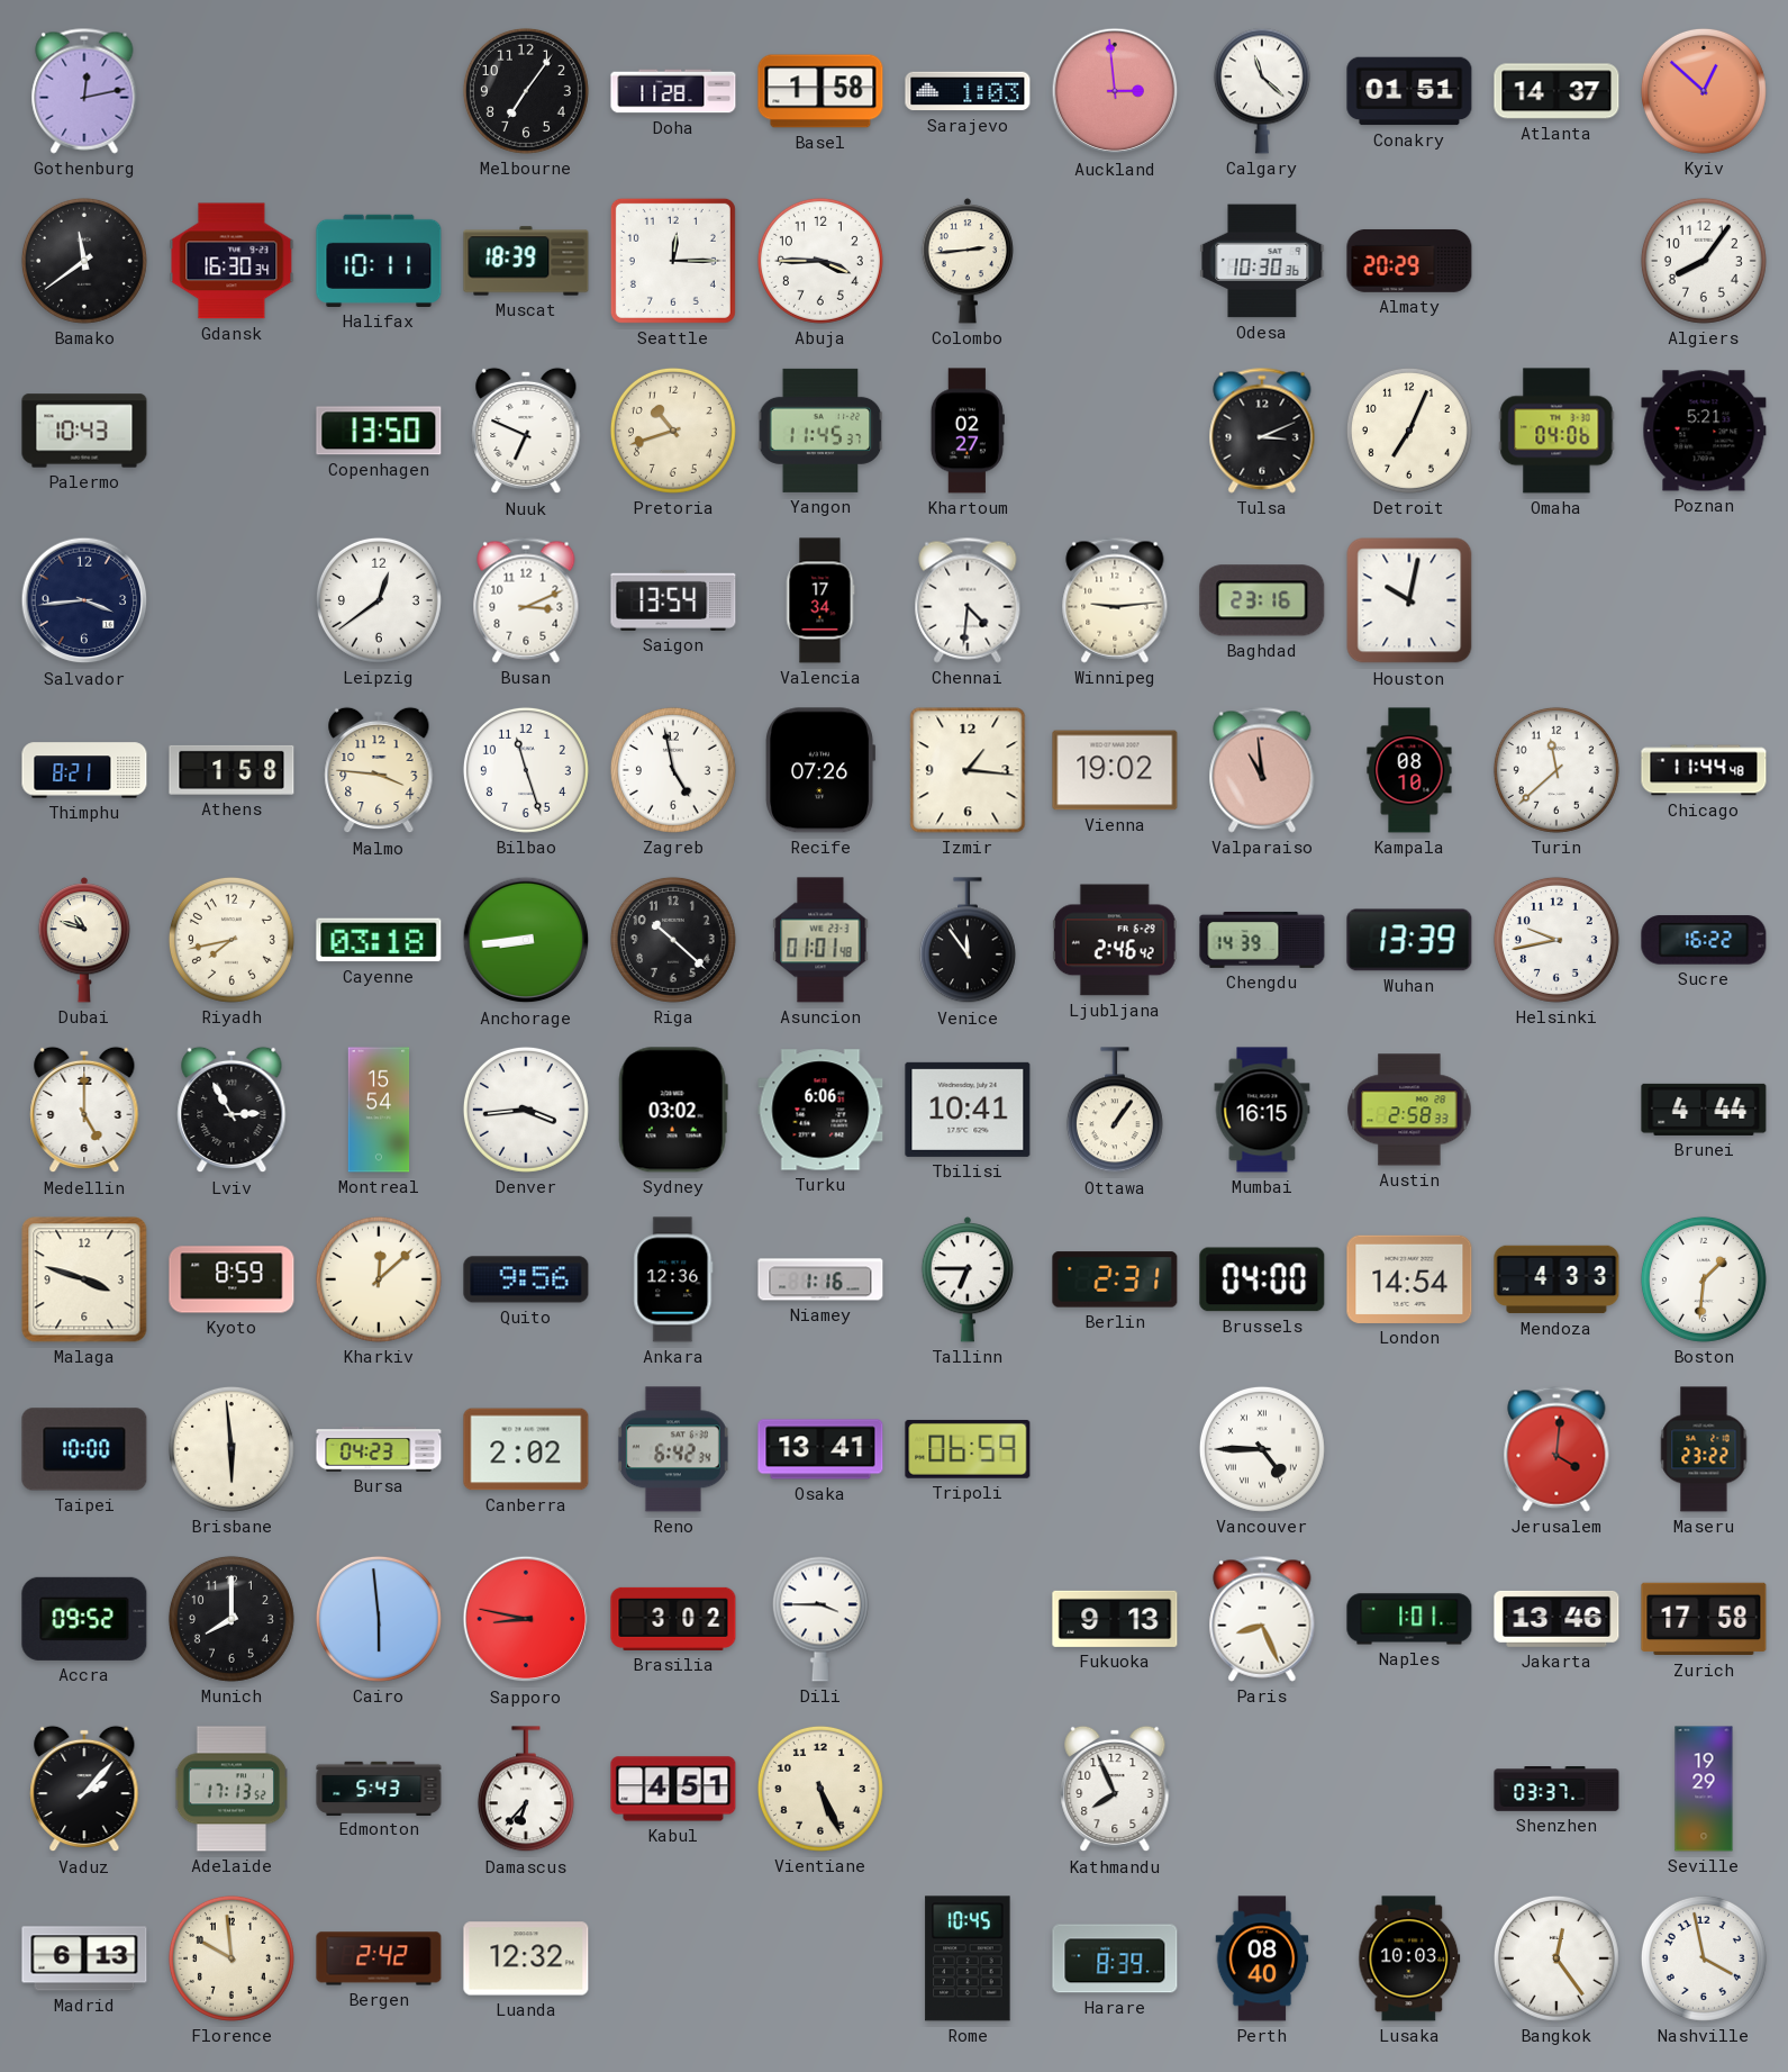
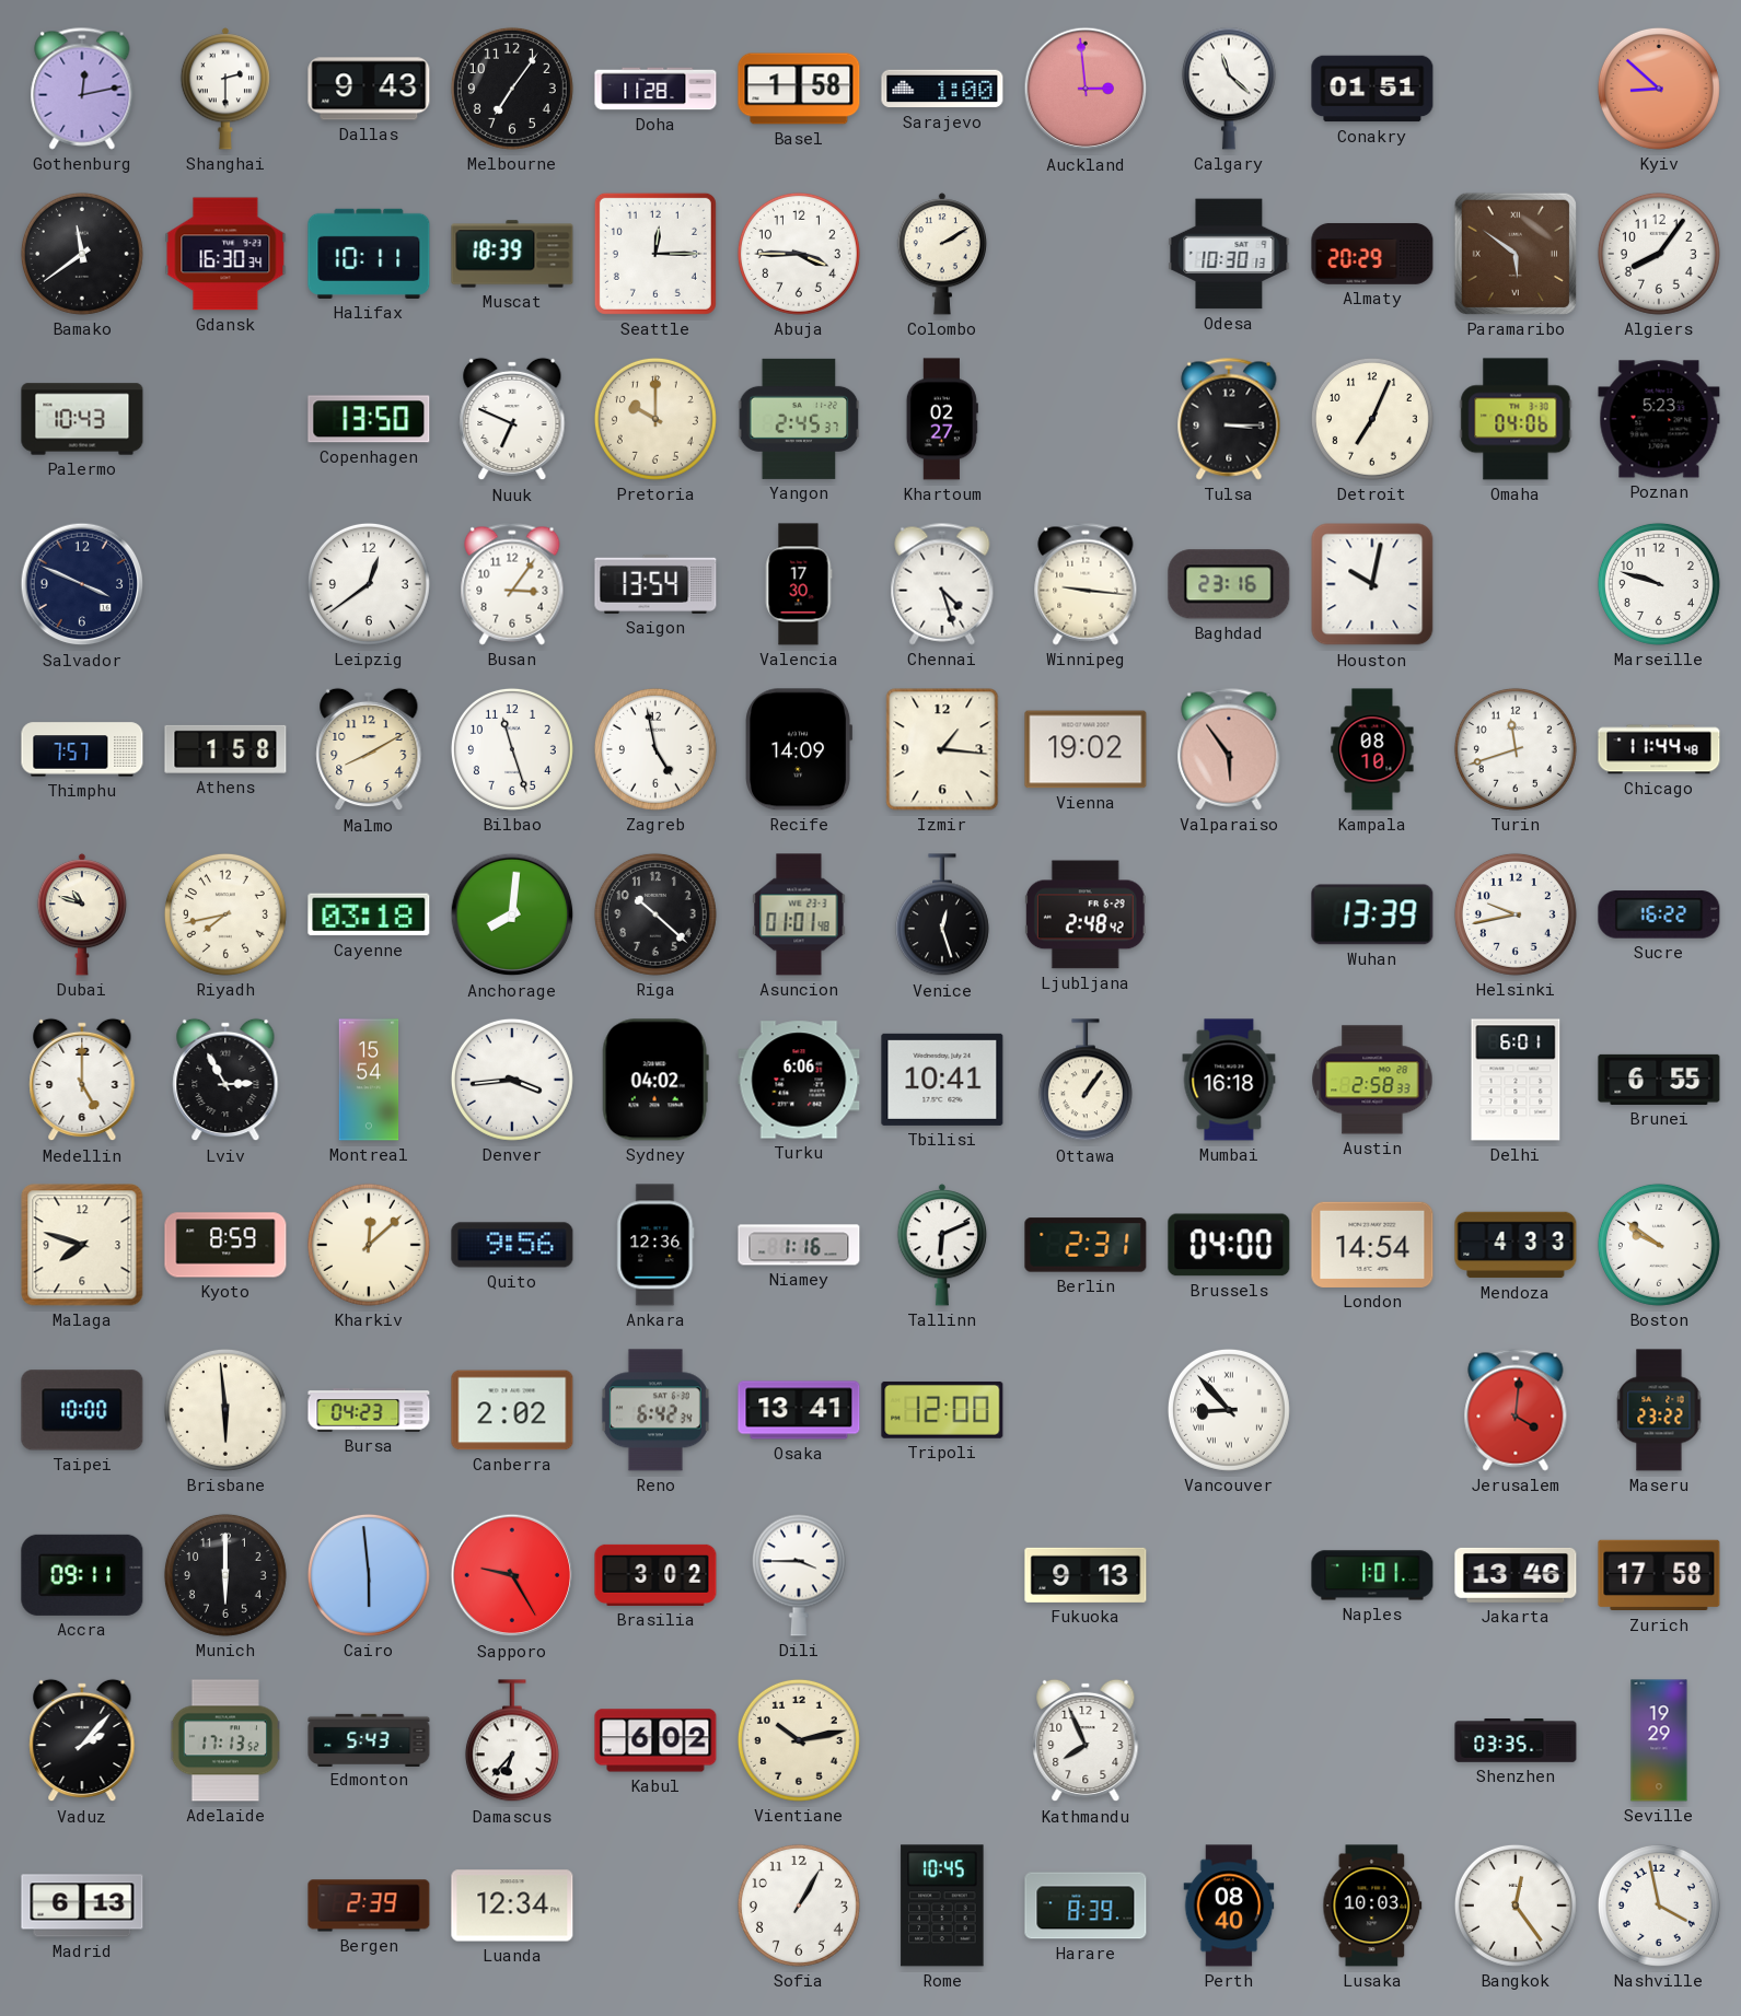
Shanghai: none -> 2:30
Dallas: none -> 9:43
Sarajevo: 1:03 -> 1:00
Atlanta: 14:37 -> none
Kyiv: 12:52 -> 8:52
Colombo: 2:44 -> 2:10
Odesa: 10:30:36 -> 10:30:13
Paramaribo: none -> 5:51
Pretoria: 10:42 -> 10:00
Yangon: 11:45 -> 2:45
Tulsa: 3:11 -> 3:15
Poznan: 5:21 -> 5:23
Salvador: 3:44 -> 3:49
Busan: 3:11 -> 3:06
Valencia: 17:34 -> 17:30
Chennai: 4:31 -> 4:27
Winnipeg: 9:14 -> 9:16
Marseille: none -> 9:48
Thimphu: 8:21 -> 7:57
Malmo: 3:46 -> 8:10
Recife: 07:26 -> 14:09
Valparaiso: 10:59 -> 5:54
Turin: 11:38 -> 11:42
Anchorage: 8:44 -> 8:01
Venice: 11:54 -> 12:27
Ljubljana: 2:46 -> 2:48
Chengdu: 14:39 -> none
Sydney: 03:02 -> 04:02
Mumbai: 16:15 -> 16:18
Delhi: none -> 6:01
Brunei: 4:44 -> 6:55
Malaga: 3:48 -> 7:48
Tallinn: 6:45 -> 6:11
Boston: 1:31 -> 9:51
Tripoli: 06:59 -> 12:00
Vancouver: 4:45 -> 8:53
Accra: 09:52 -> 09:11
Munich: 8:00 -> 6:00
Sapporo: 8:47 -> 9:25
Paris: 8:26 -> none
Kabul: 4:51 -> 6:02
Vientiane: 5:26 -> 10:13
Shenzhen: 03:37 -> 03:35
Florence: 9:59 -> none
Bergen: 2:42 -> 2:39
Luanda: 12:32 -> 12:34
Sofia: none -> 1:05
